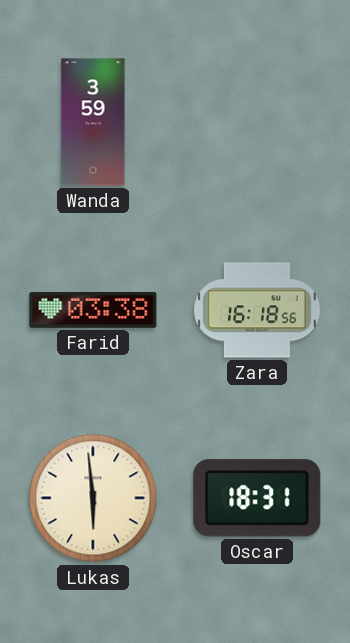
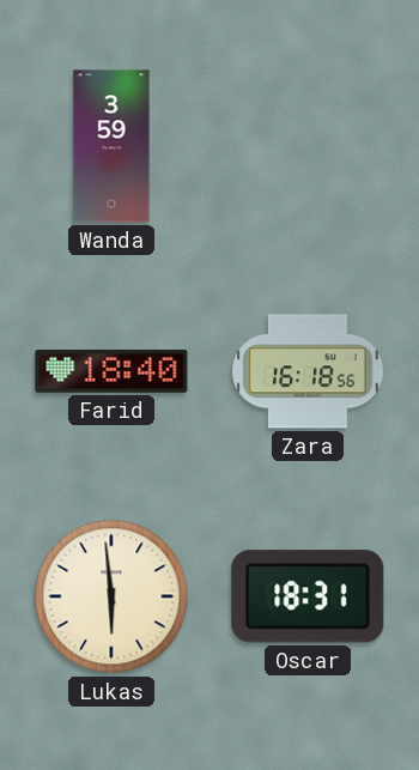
Farid: 03:38 -> 18:40
